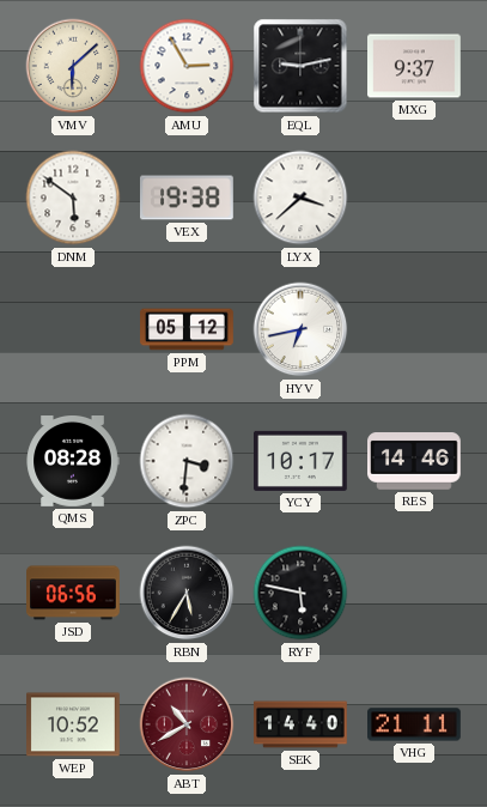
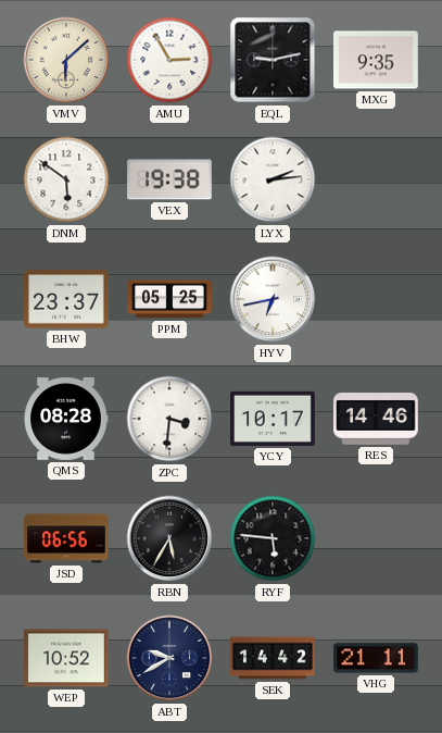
MXG: 9:37 -> 9:35
LYX: 3:38 -> 2:14
BHW: none -> 23:37
PPM: 05:12 -> 05:25
RYF: 5:47 -> 5:46
ABT: 10:40 -> 9:40
ABT dial: burgundy -> navy
SEK: 14:40 -> 14:42
